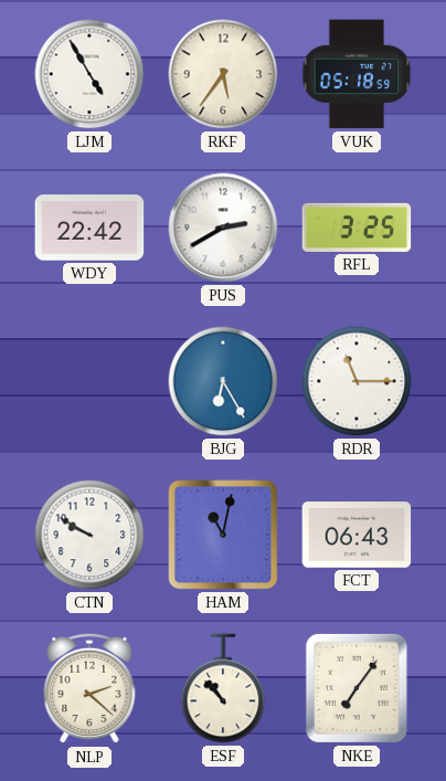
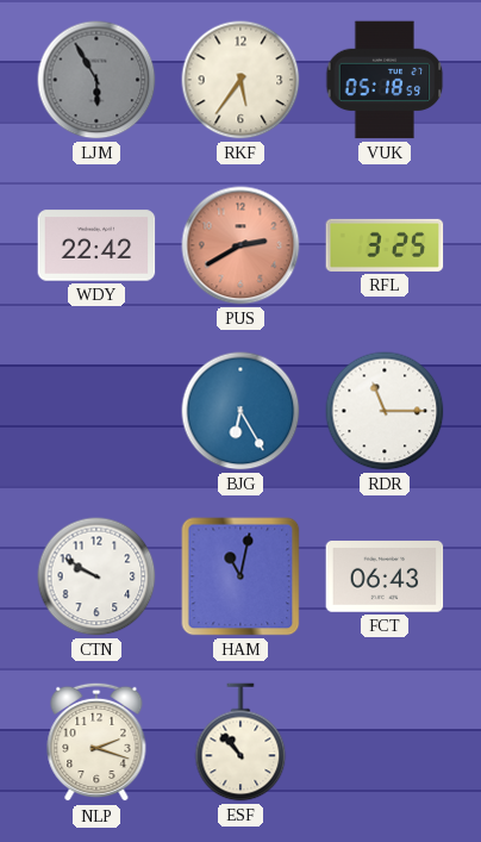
LJM: 4:55 -> 5:55
LJM dial: white -> grey
PUS dial: white -> salmon
NLP: 2:22 -> 2:18
NKE: 7:06 -> none
